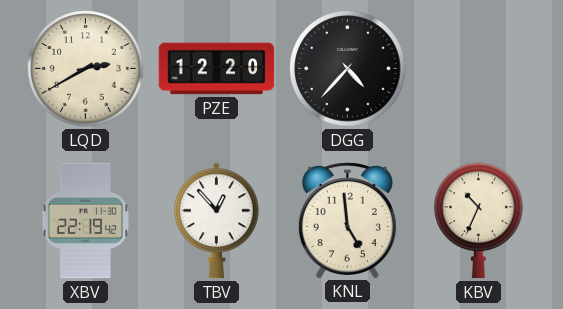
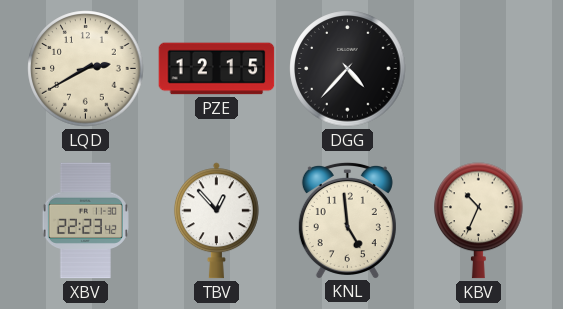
PZE: 12:20 -> 12:15
XBV: 22:19 -> 22:23
